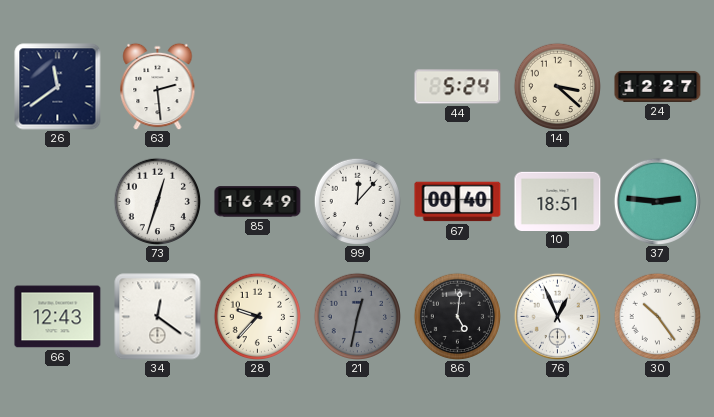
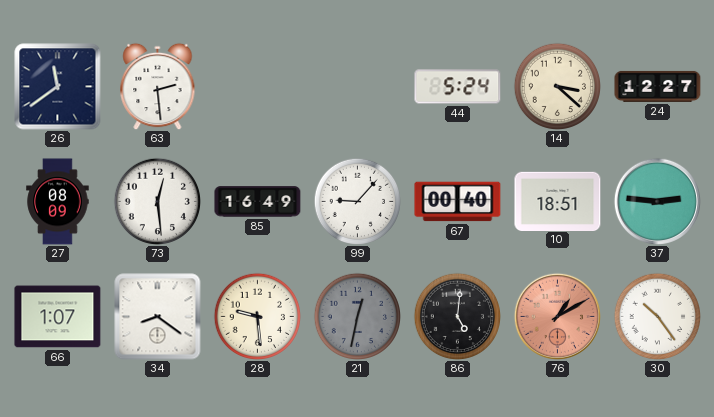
27: none -> 08:09
73: 12:33 -> 12:29
99: 12:07 -> 9:07
66: 12:43 -> 1:07
34: 12:21 -> 8:21
28: 9:37 -> 9:29
76: 12:56 -> 1:10
76 dial: white -> salmon
